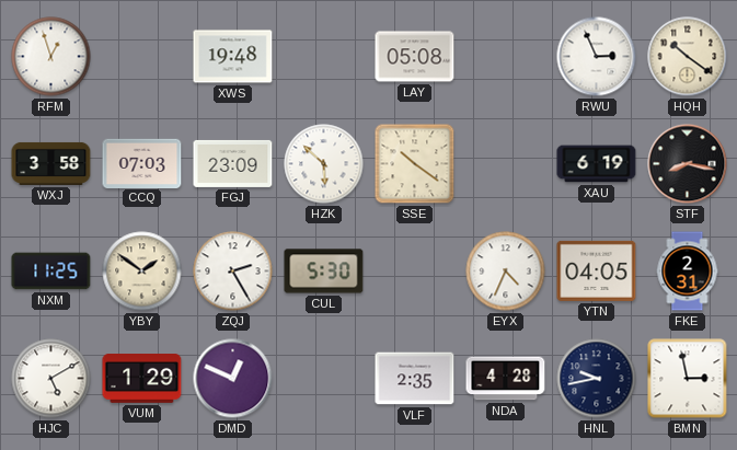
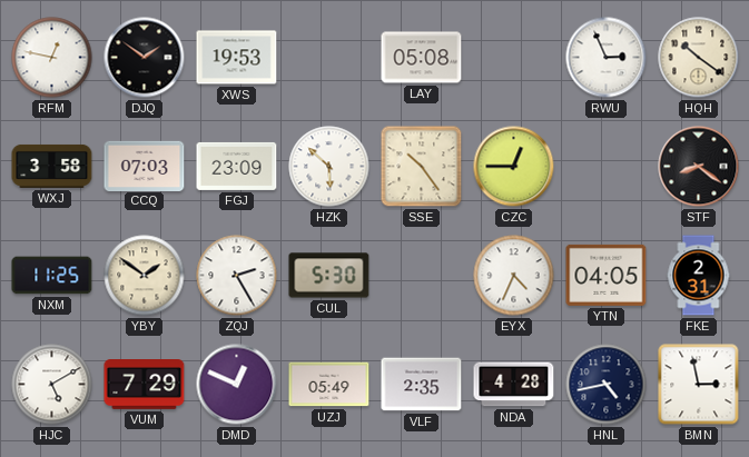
RFM: 12:57 -> 12:47
DJQ: none -> 1:51
XWS: 19:48 -> 19:53
SSE: 10:21 -> 10:24
CZC: none -> 12:45
XAU: 6:19 -> none
STF: 8:17 -> 8:21
VUM: 1:29 -> 7:29
UZJ: none -> 05:49
HNL: 9:43 -> 4:43
